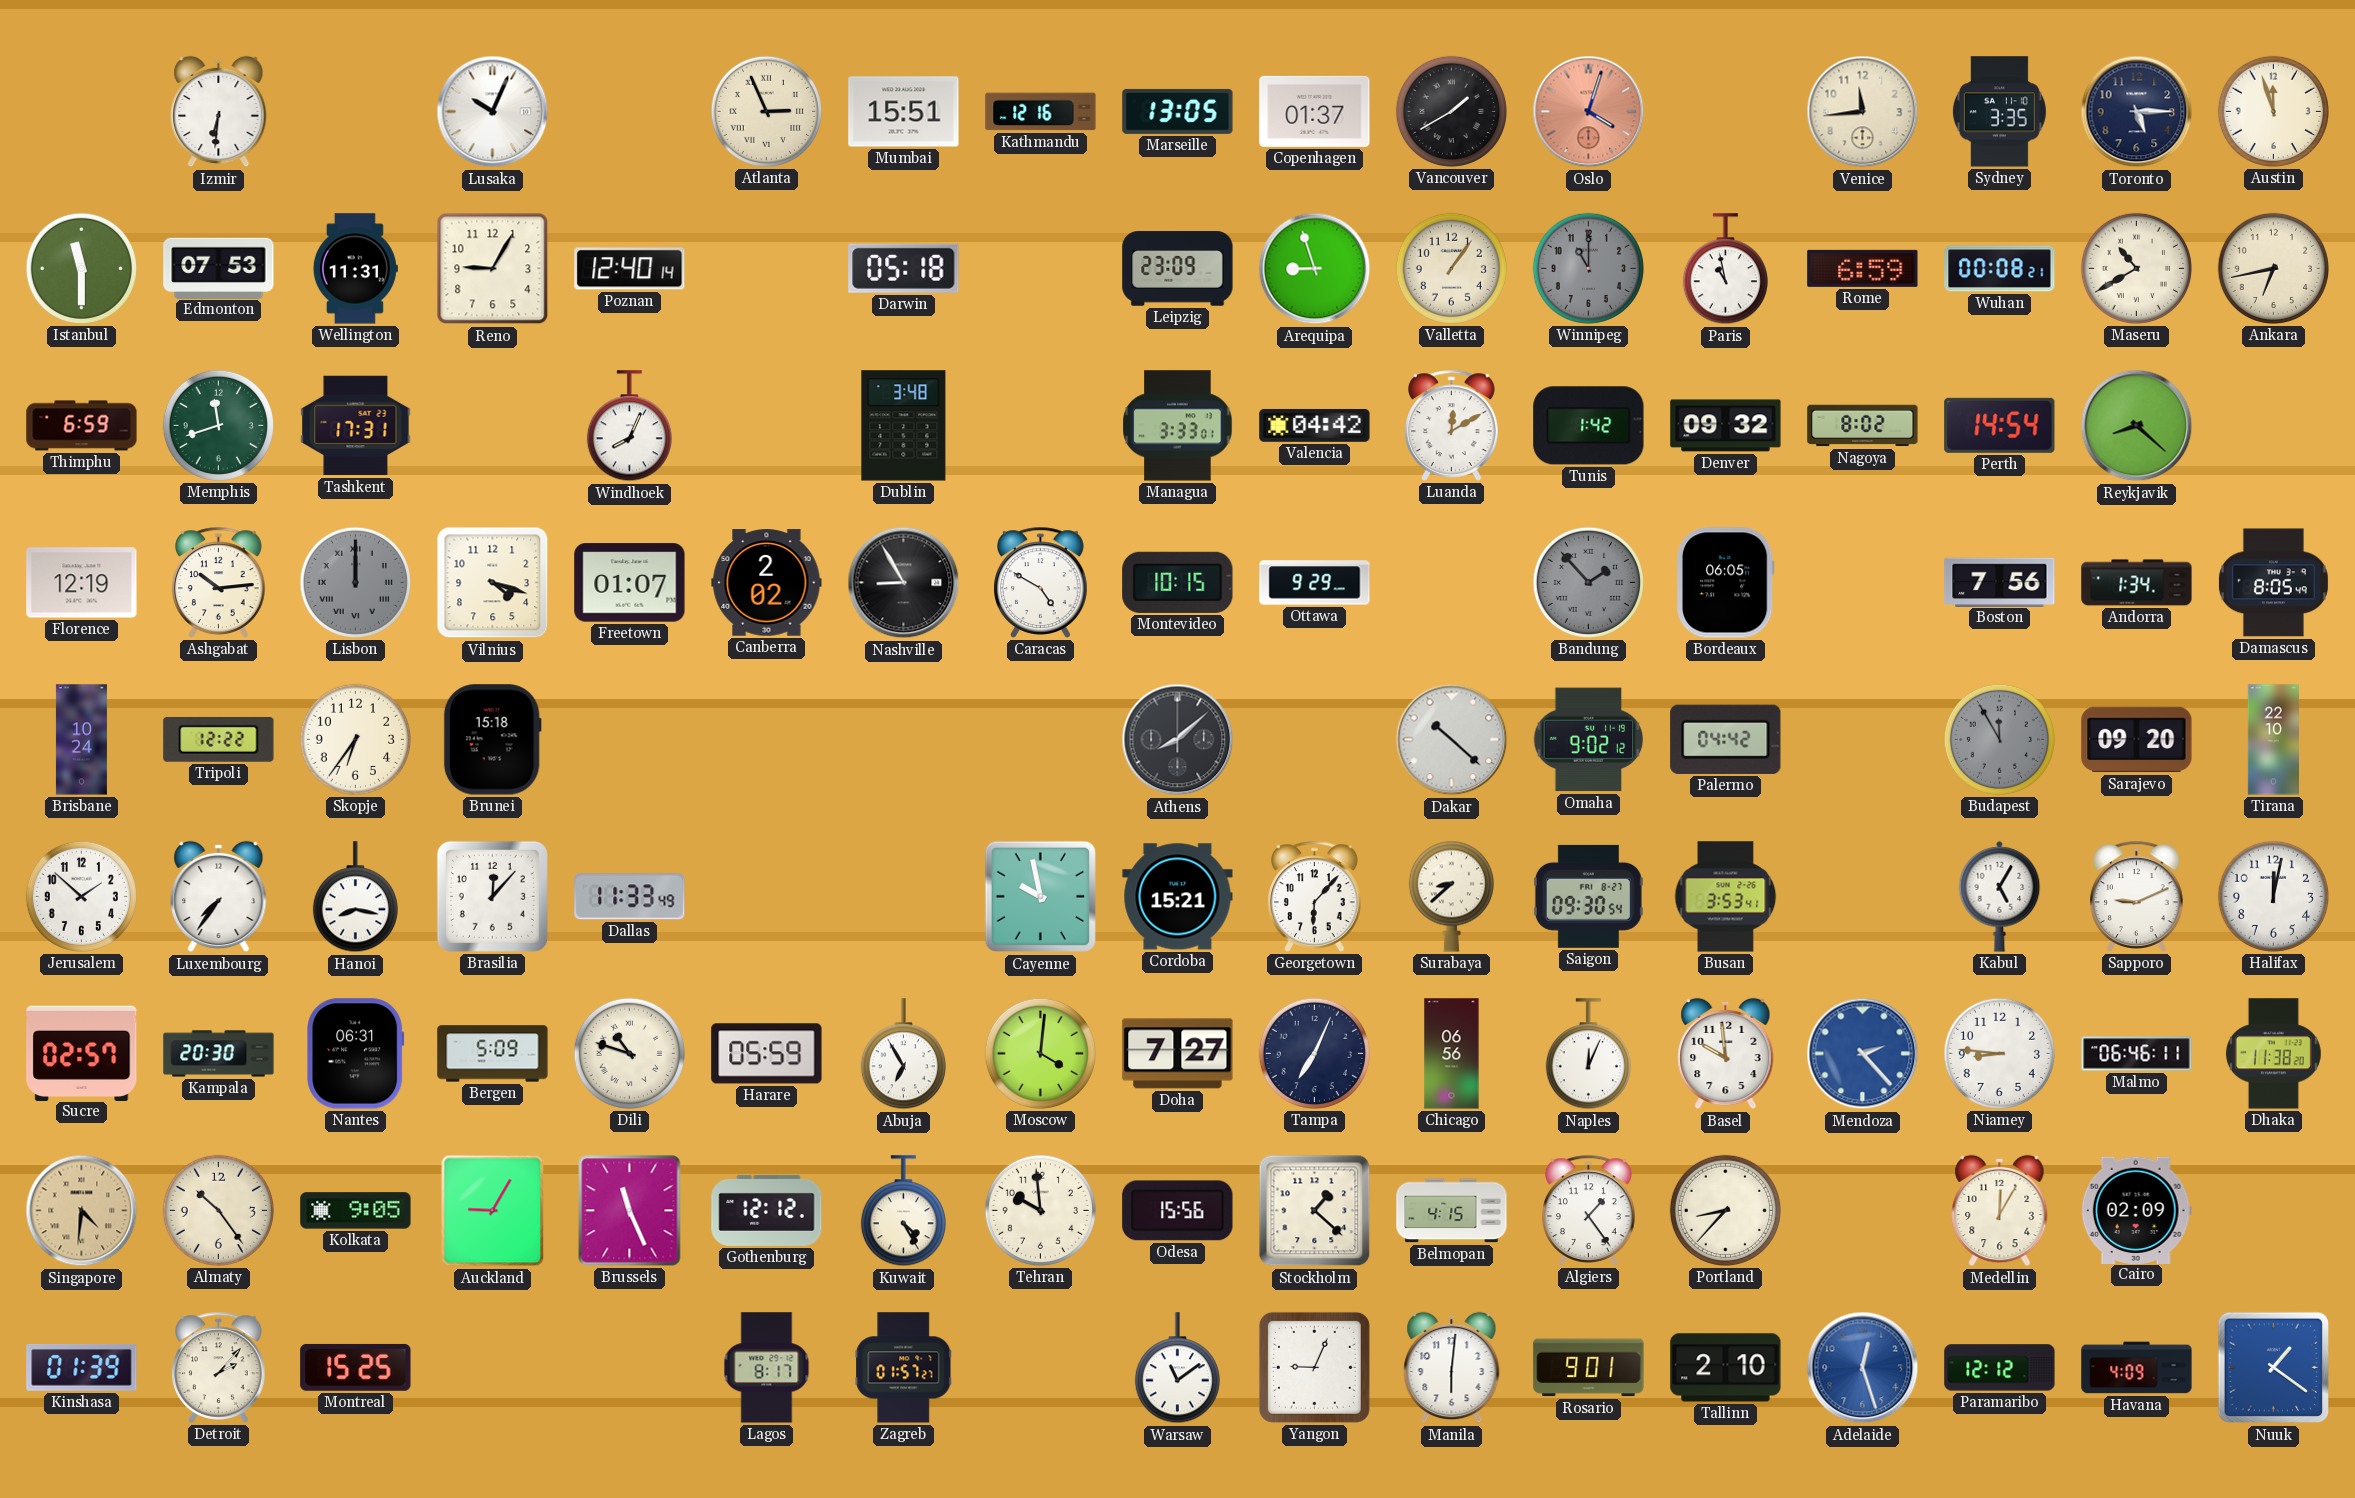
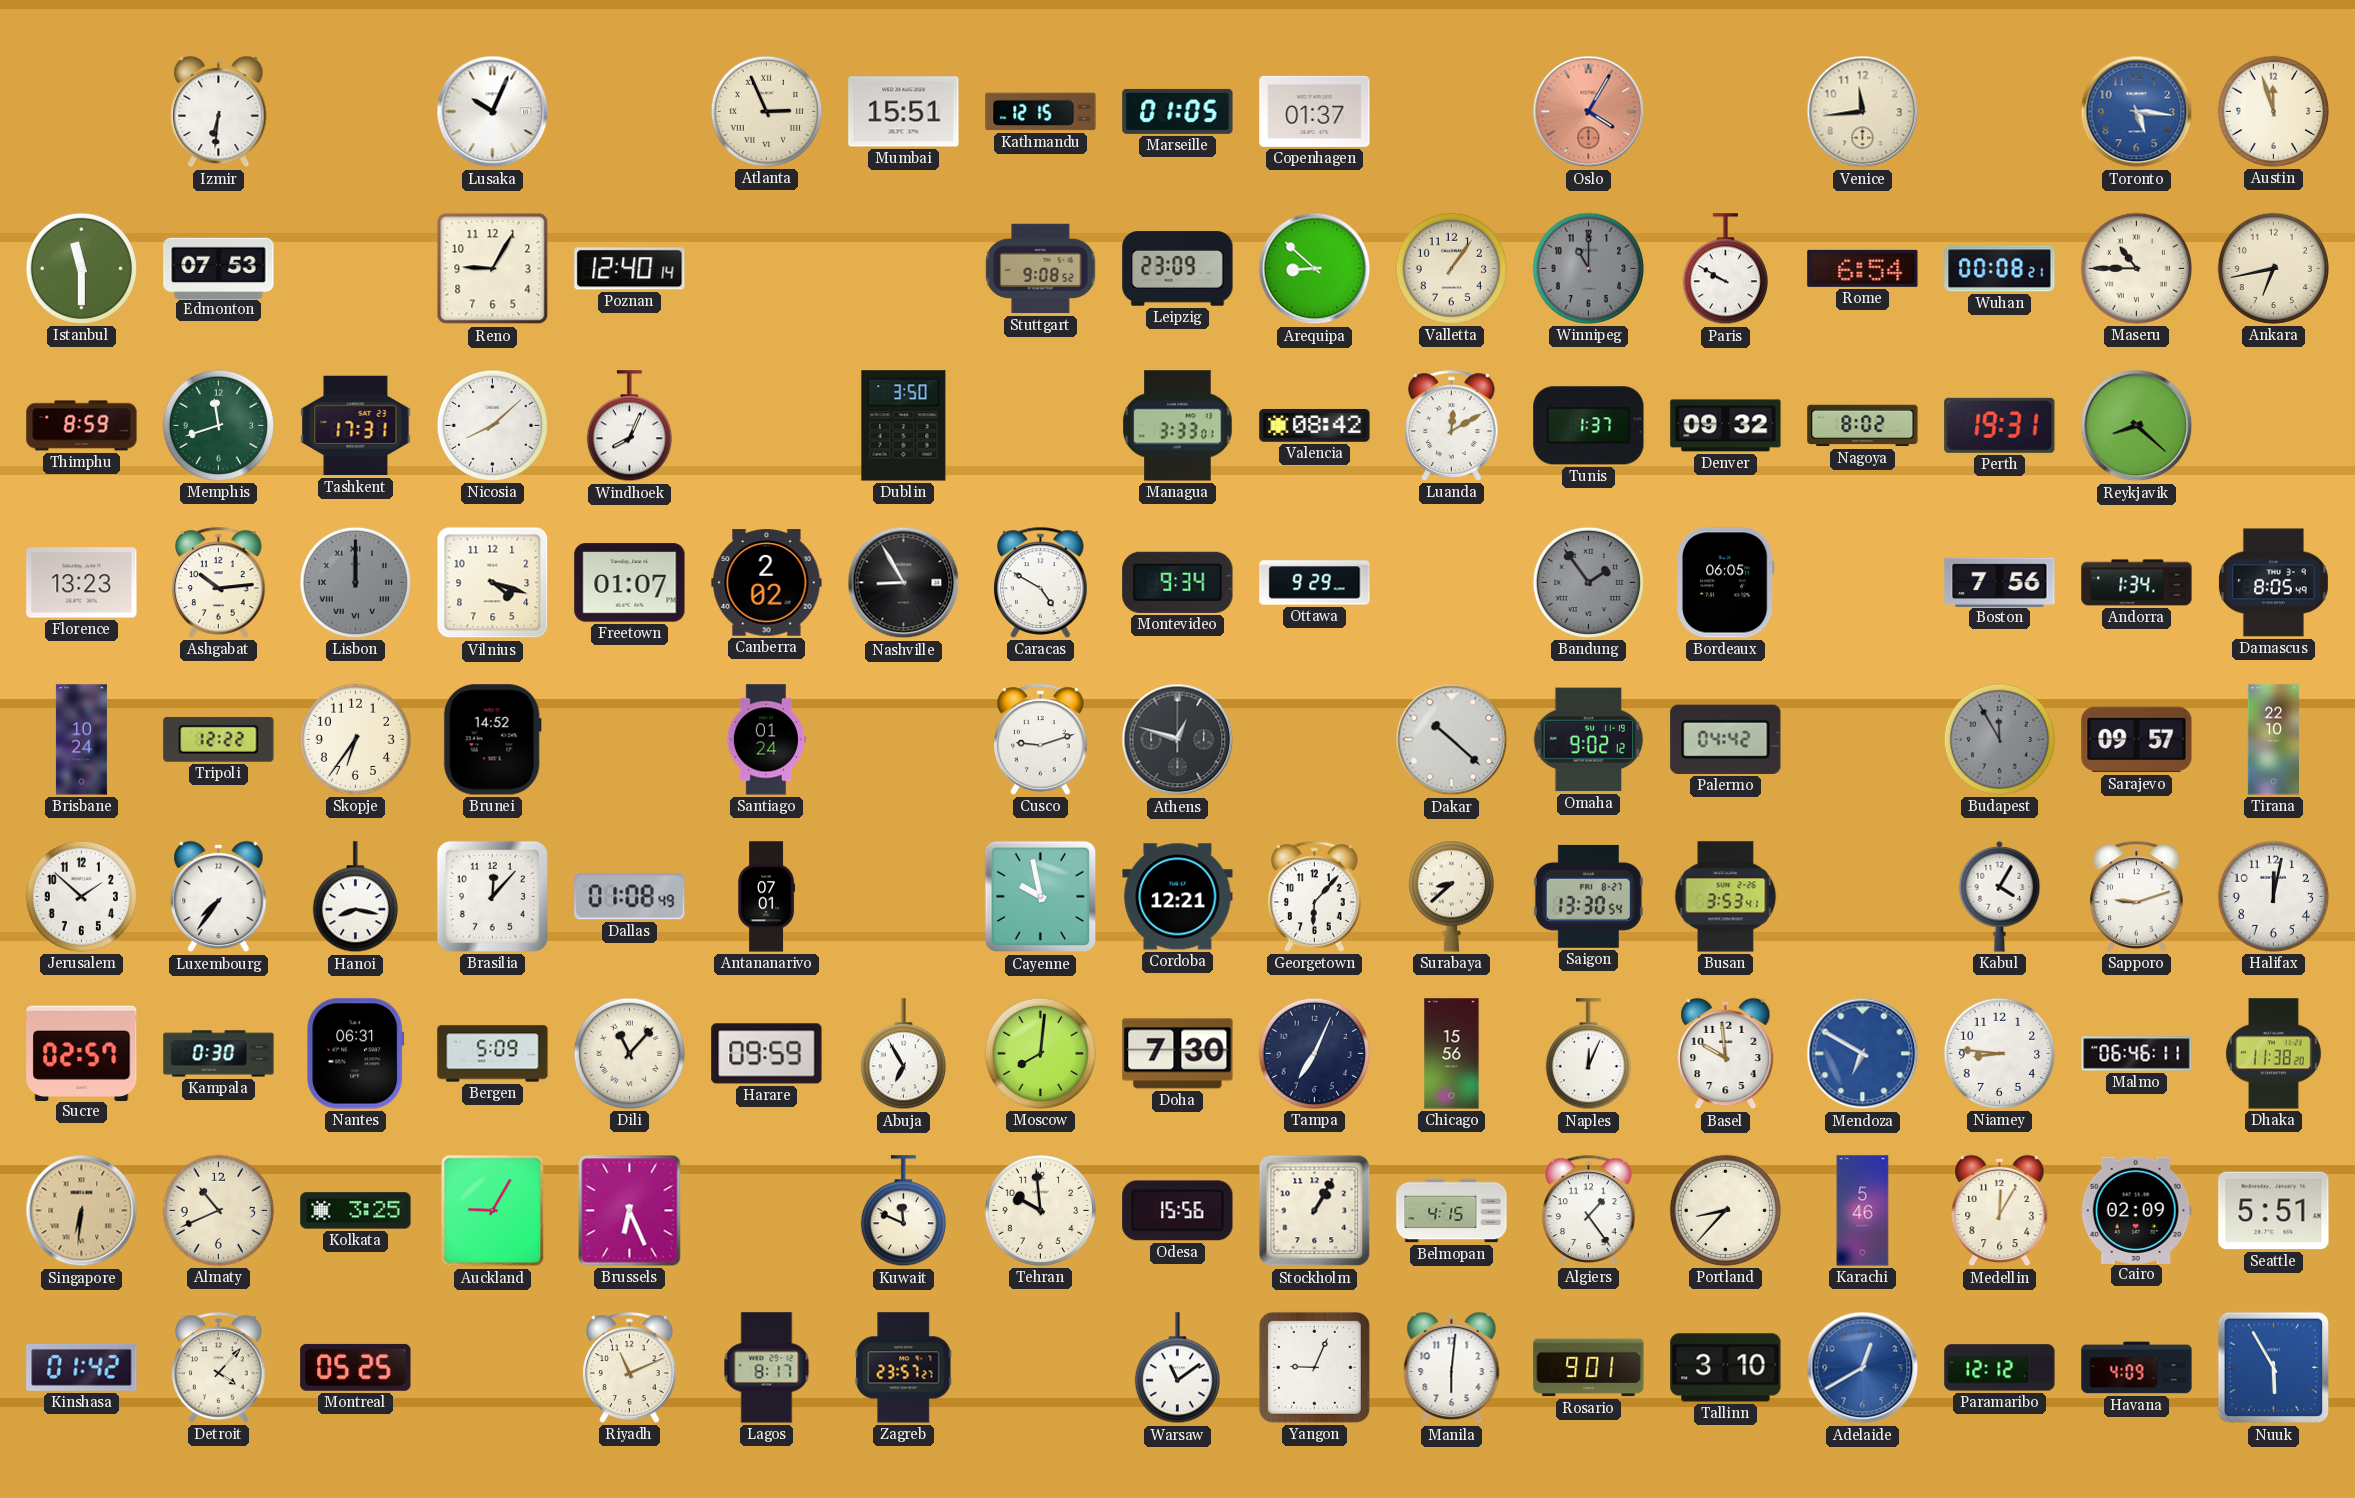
Kathmandu: 12:16 -> 12:15
Marseille: 13:05 -> 01:05
Vancouver: 1:40 -> none
Oslo: 4:03 -> 4:05
Sydney: 3:35 -> none
Toronto: 5:15 -> 5:16
Toronto dial: navy -> blue
Wellington: 11:31 -> none
Darwin: 05:18 -> none
Stuttgart: none -> 9:08
Arequipa: 8:57 -> 8:52
Paris: 10:58 -> 9:50
Rome: 6:59 -> 6:54
Maseru: 10:40 -> 10:45
Thimphu: 6:59 -> 8:59
Nicosia: none -> 8:08
Dublin: 3:48 -> 3:50
Valencia: 04:42 -> 08:42
Tunis: 1:42 -> 1:37
Perth: 14:54 -> 19:31
Florence: 12:19 -> 13:23
Montevideo: 10:15 -> 9:34
Bandung: 1:53 -> 1:54
Brunei: 15:18 -> 14:52
Santiago: none -> 01:24
Cusco: none -> 9:12
Athens: 8:08 -> 12:48
Sarajevo: 09:20 -> 09:57
Dallas: 11:33 -> 01:08
Antananarivo: none -> 07:01
Cordoba: 15:21 -> 12:21
Saigon: 09:30 -> 13:30
Kabul: 5:05 -> 4:05
Sapporo: 9:11 -> 9:12
Kampala: 20:30 -> 0:30
Dili: 10:48 -> 11:07
Harare: 05:59 -> 09:59
Moscow: 4:01 -> 8:01
Doha: 7:27 -> 7:30
Chicago: 06:56 -> 15:56
Mendoza: 2:23 -> 6:50
Singapore: 4:31 -> 6:31
Almaty: 10:24 -> 10:41
Kolkata: 9:05 -> 3:25
Brussels: 11:26 -> 6:26
Gothenburg: 12:12 -> none
Kuwait: 4:25 -> 11:49
Stockholm: 1:22 -> 1:05
Karachi: none -> 5:46
Seattle: none -> 5:51
Kinshasa: 01:39 -> 01:42
Detroit: 2:07 -> 4:07
Montreal: 15:25 -> 05:25
Riyadh: none -> 11:11
Zagreb: 01:57 -> 23:57
Tallinn: 2:10 -> 3:10
Adelaide: 12:27 -> 12:40
Nuuk: 1:21 -> 5:55
